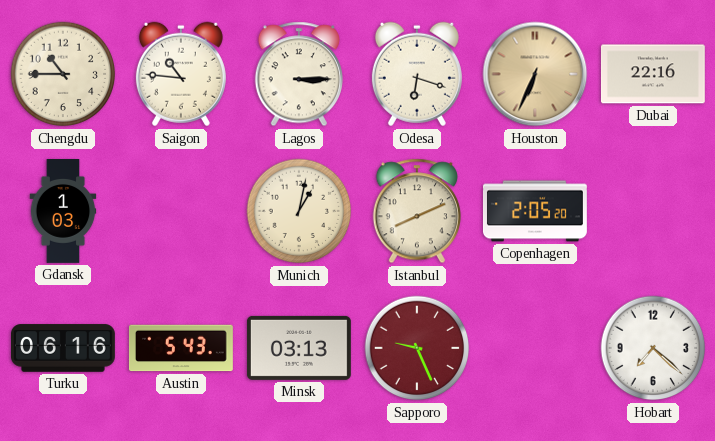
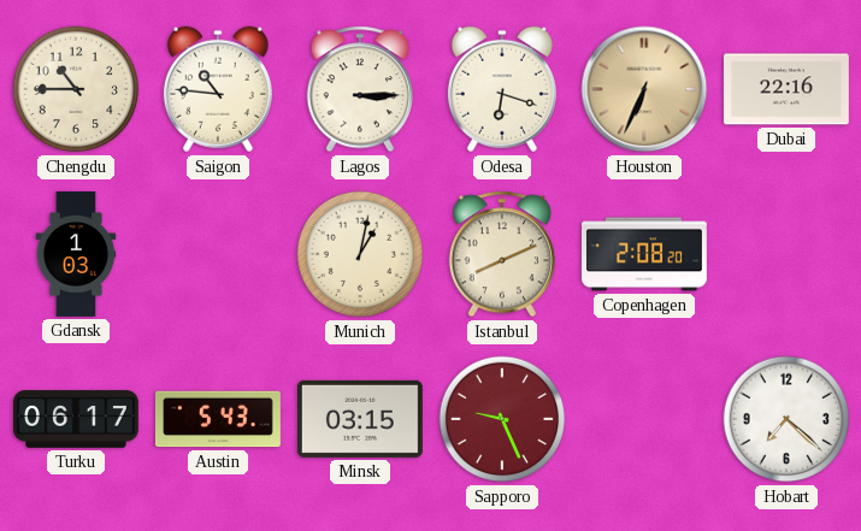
Copenhagen: 2:05 -> 2:08
Turku: 06:16 -> 06:17
Minsk: 03:13 -> 03:15
